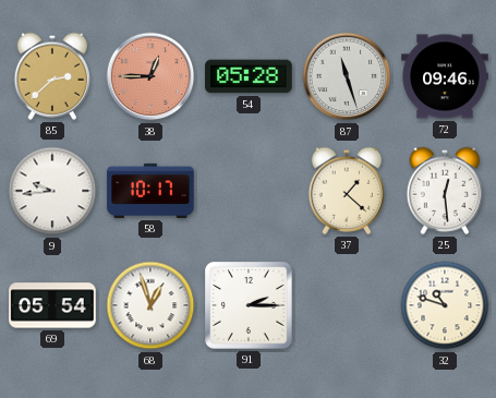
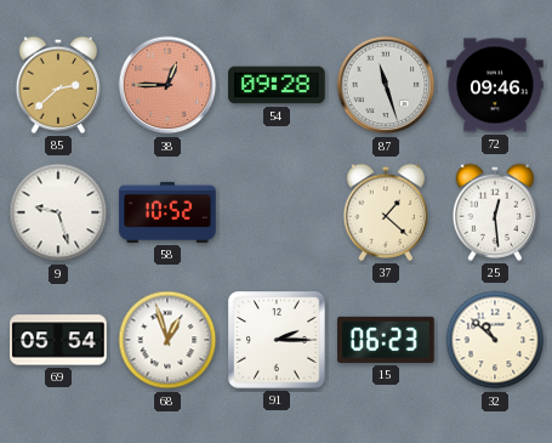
54: 05:28 -> 09:28
9: 9:44 -> 9:27
58: 10:17 -> 10:52
15: none -> 06:23
32: 10:48 -> 10:52
